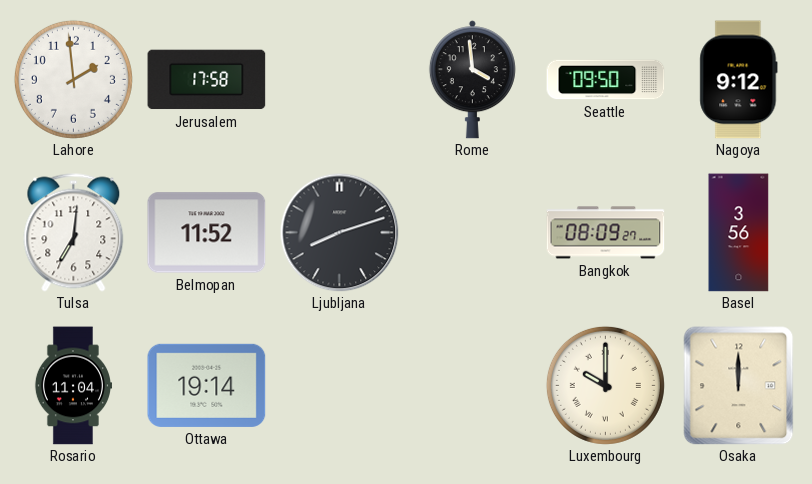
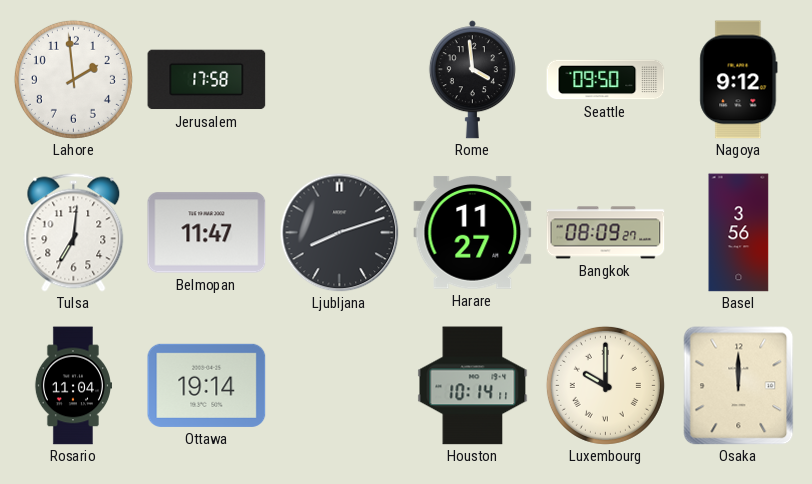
Belmopan: 11:52 -> 11:47
Harare: none -> 11:27
Houston: none -> 10:14
